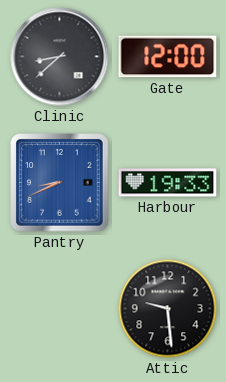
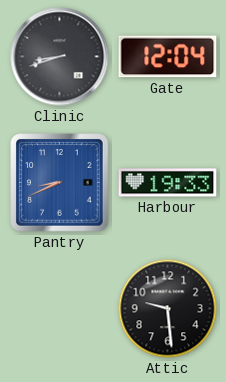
Clinic: 8:38 -> 8:42
Gate: 12:00 -> 12:04
